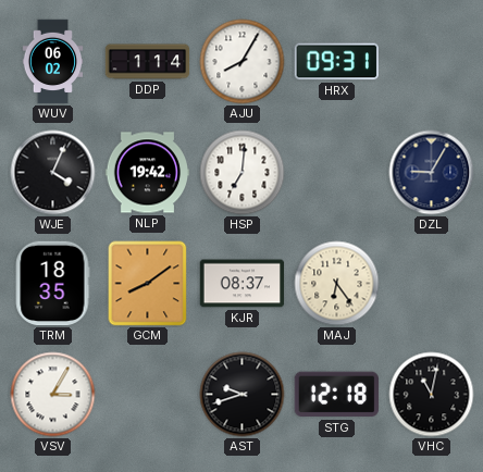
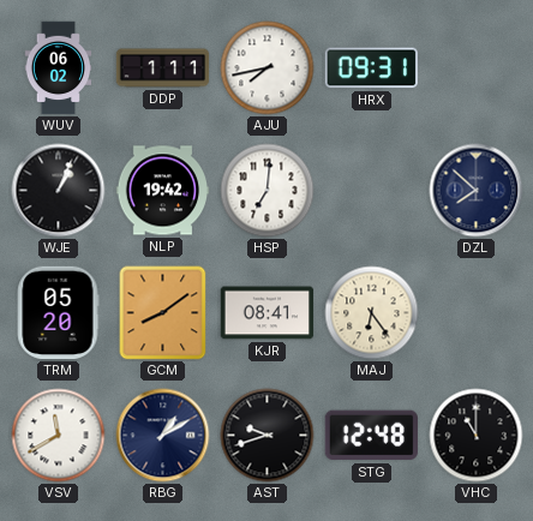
DDP: 1:14 -> 1:11
AJU: 8:05 -> 7:43
WJE: 4:04 -> 1:04
DZL: 9:05 -> 7:52
TRM: 18:35 -> 05:20
KJR: 08:37 -> 08:41
VSV: 3:05 -> 11:40
RBG: none -> 1:10
STG: 12:18 -> 12:48
VHC: 11:02 -> 11:00
